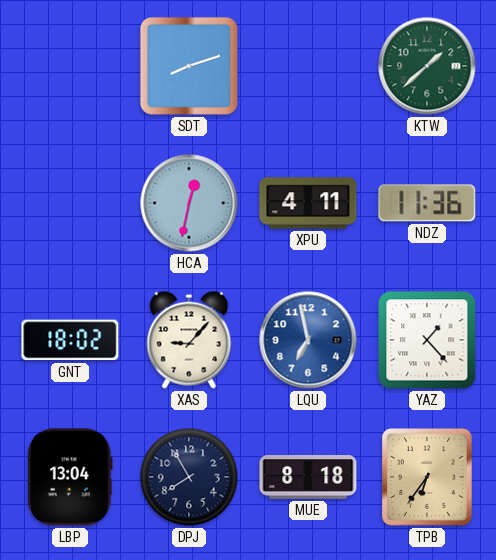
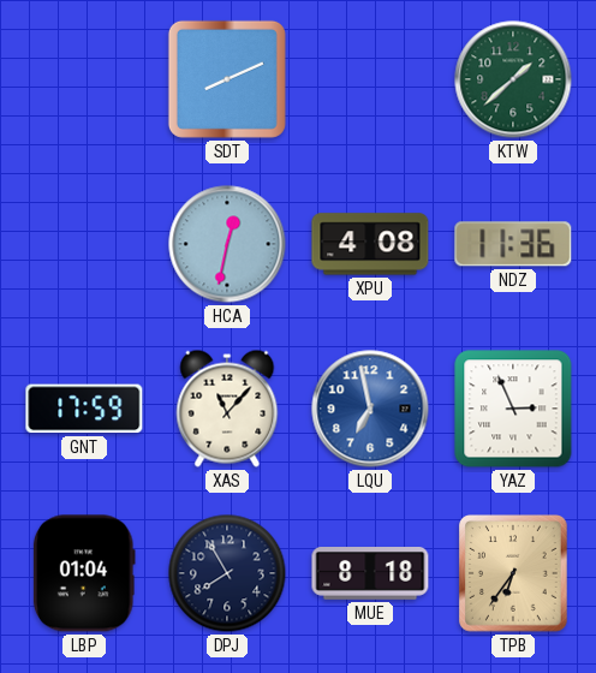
SDT: 8:12 -> 8:11
XPU: 4:11 -> 4:08
GNT: 18:02 -> 17:59
XAS: 9:07 -> 11:07
YAZ: 1:23 -> 2:56
LBP: 13:04 -> 01:04
